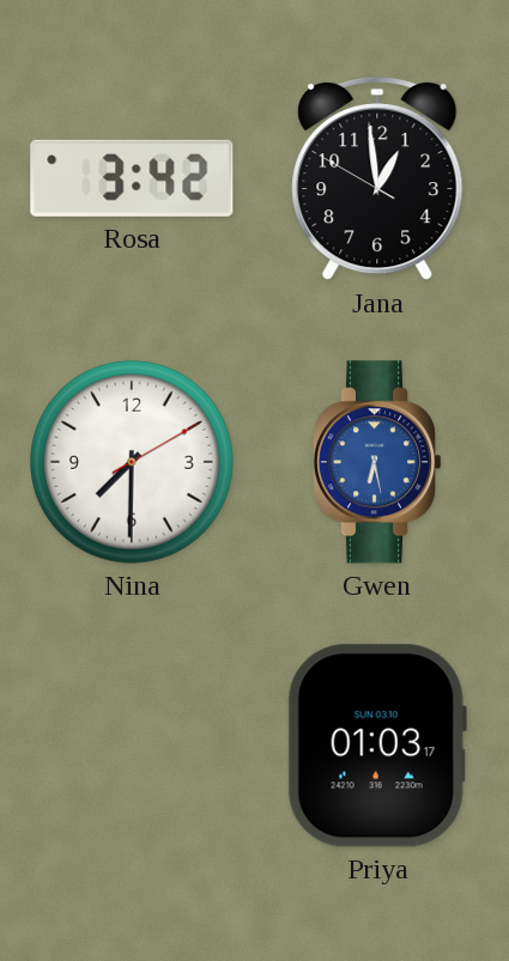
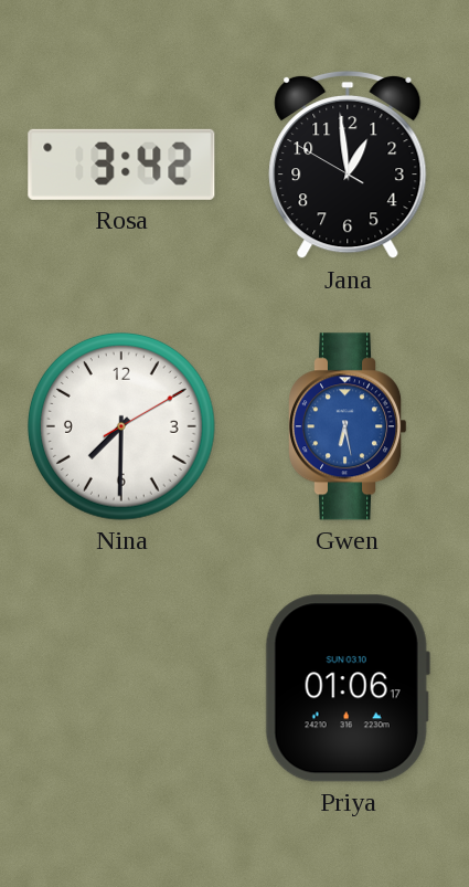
Priya: 01:03 -> 01:06
